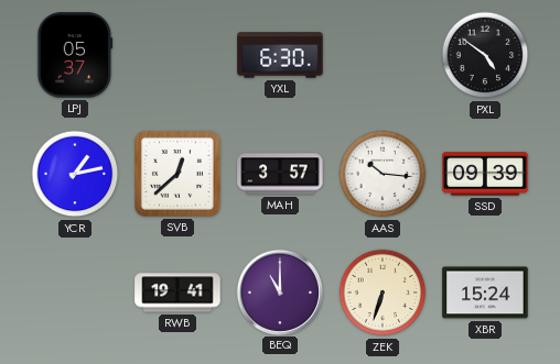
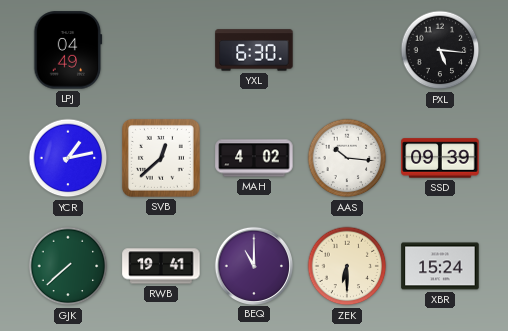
LPJ: 05:37 -> 04:49
PXL: 4:51 -> 5:16
MAH: 3:57 -> 4:02
GJK: none -> 7:38
ZEK: 6:33 -> 6:30
